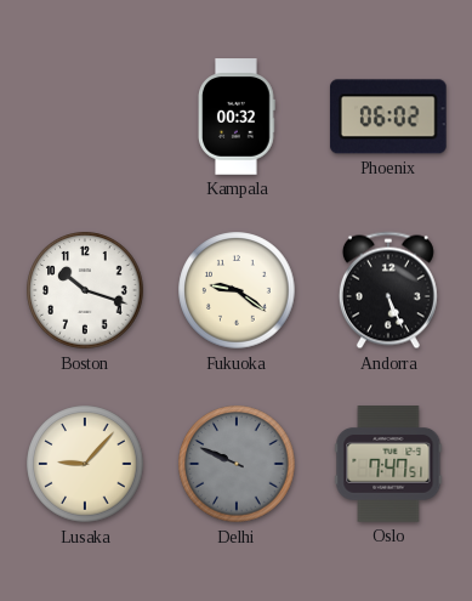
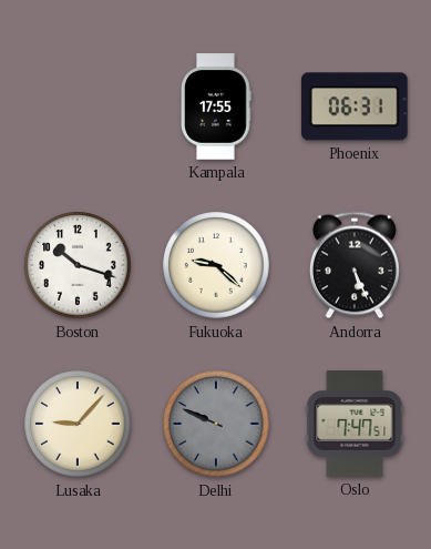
Kampala: 00:32 -> 17:55
Phoenix: 06:02 -> 06:31
Fukuoka: 9:21 -> 9:22
